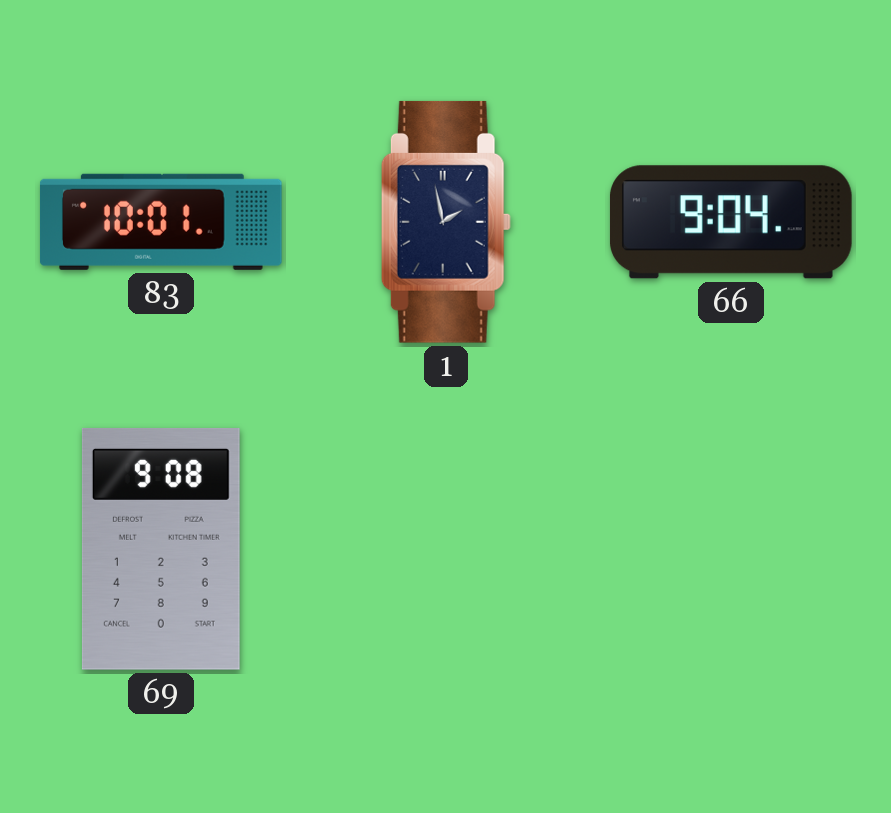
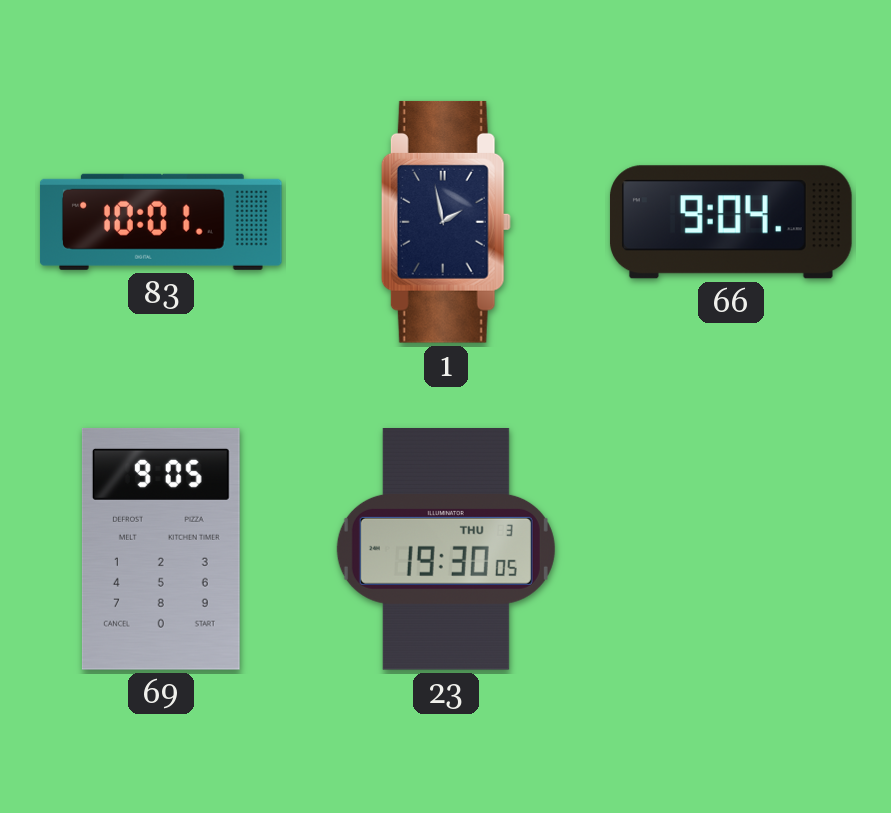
69: 9:08 -> 9:05
23: none -> 19:30
